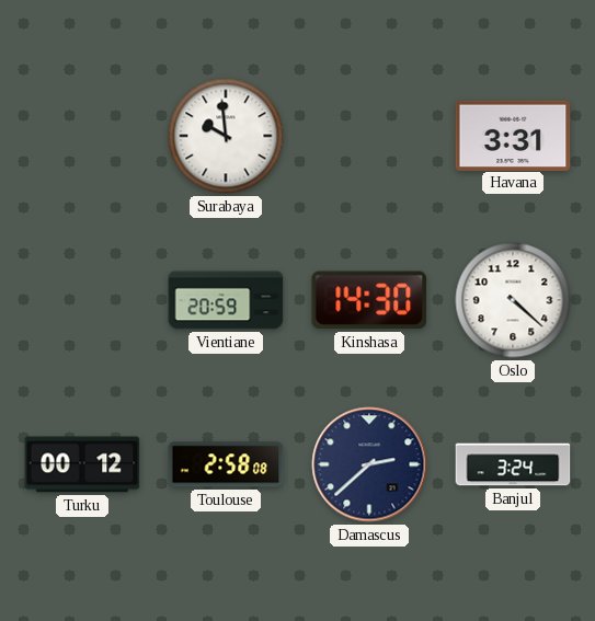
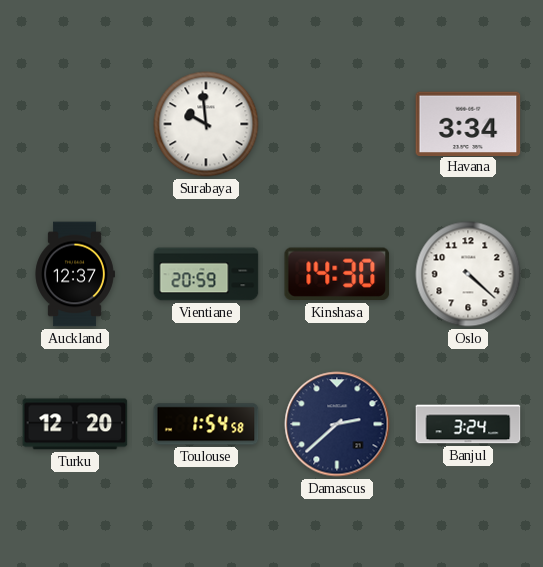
Havana: 3:31 -> 3:34
Auckland: none -> 12:37
Turku: 00:12 -> 12:20
Toulouse: 2:58 -> 1:54
